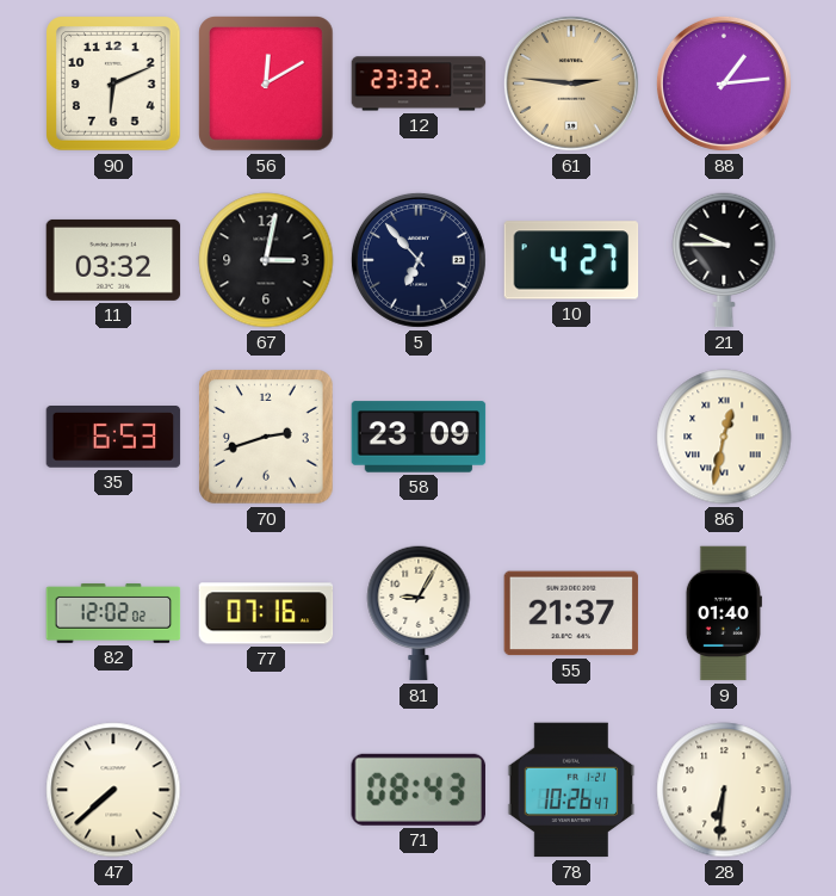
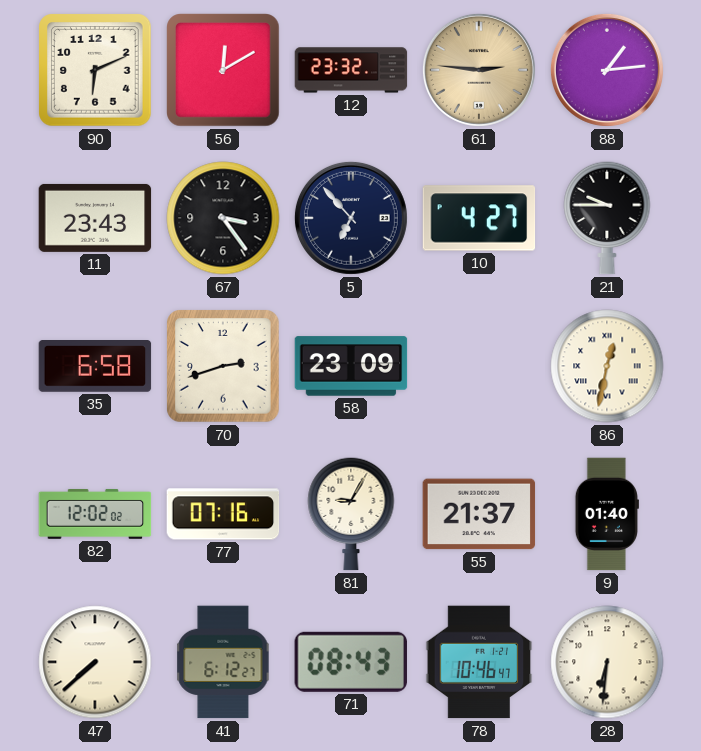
11: 03:32 -> 23:43
67: 3:02 -> 3:24
35: 6:53 -> 6:58
41: none -> 6:12
78: 10:26 -> 10:46
